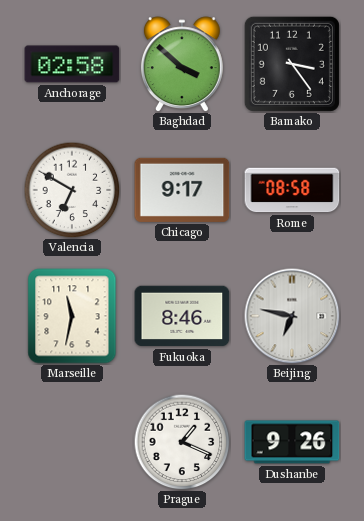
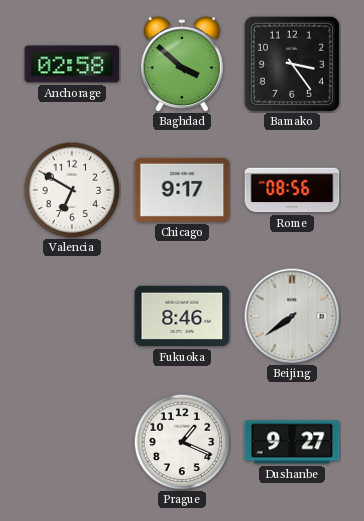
Rome: 08:58 -> 08:56
Marseille: 11:32 -> none
Beijing: 6:47 -> 7:39
Dushanbe: 9:26 -> 9:27
